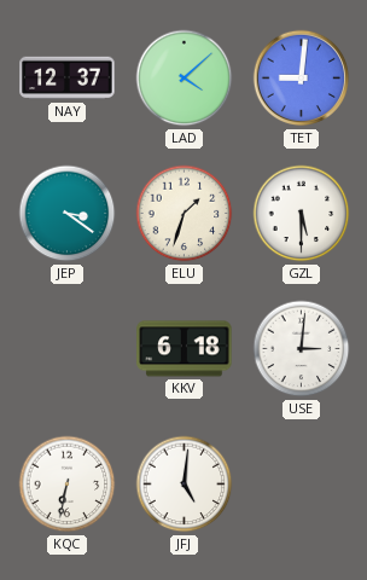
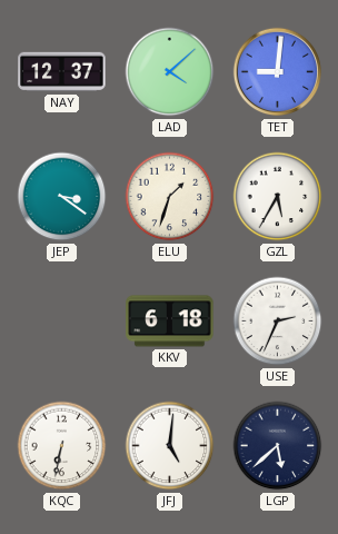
GZL: 5:30 -> 5:35
USE: 3:01 -> 2:34
LGP: none -> 5:38
